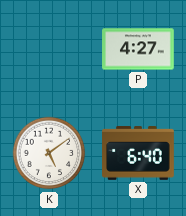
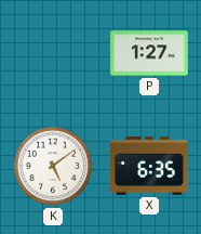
P: 4:27 -> 1:27
X: 6:40 -> 6:35
